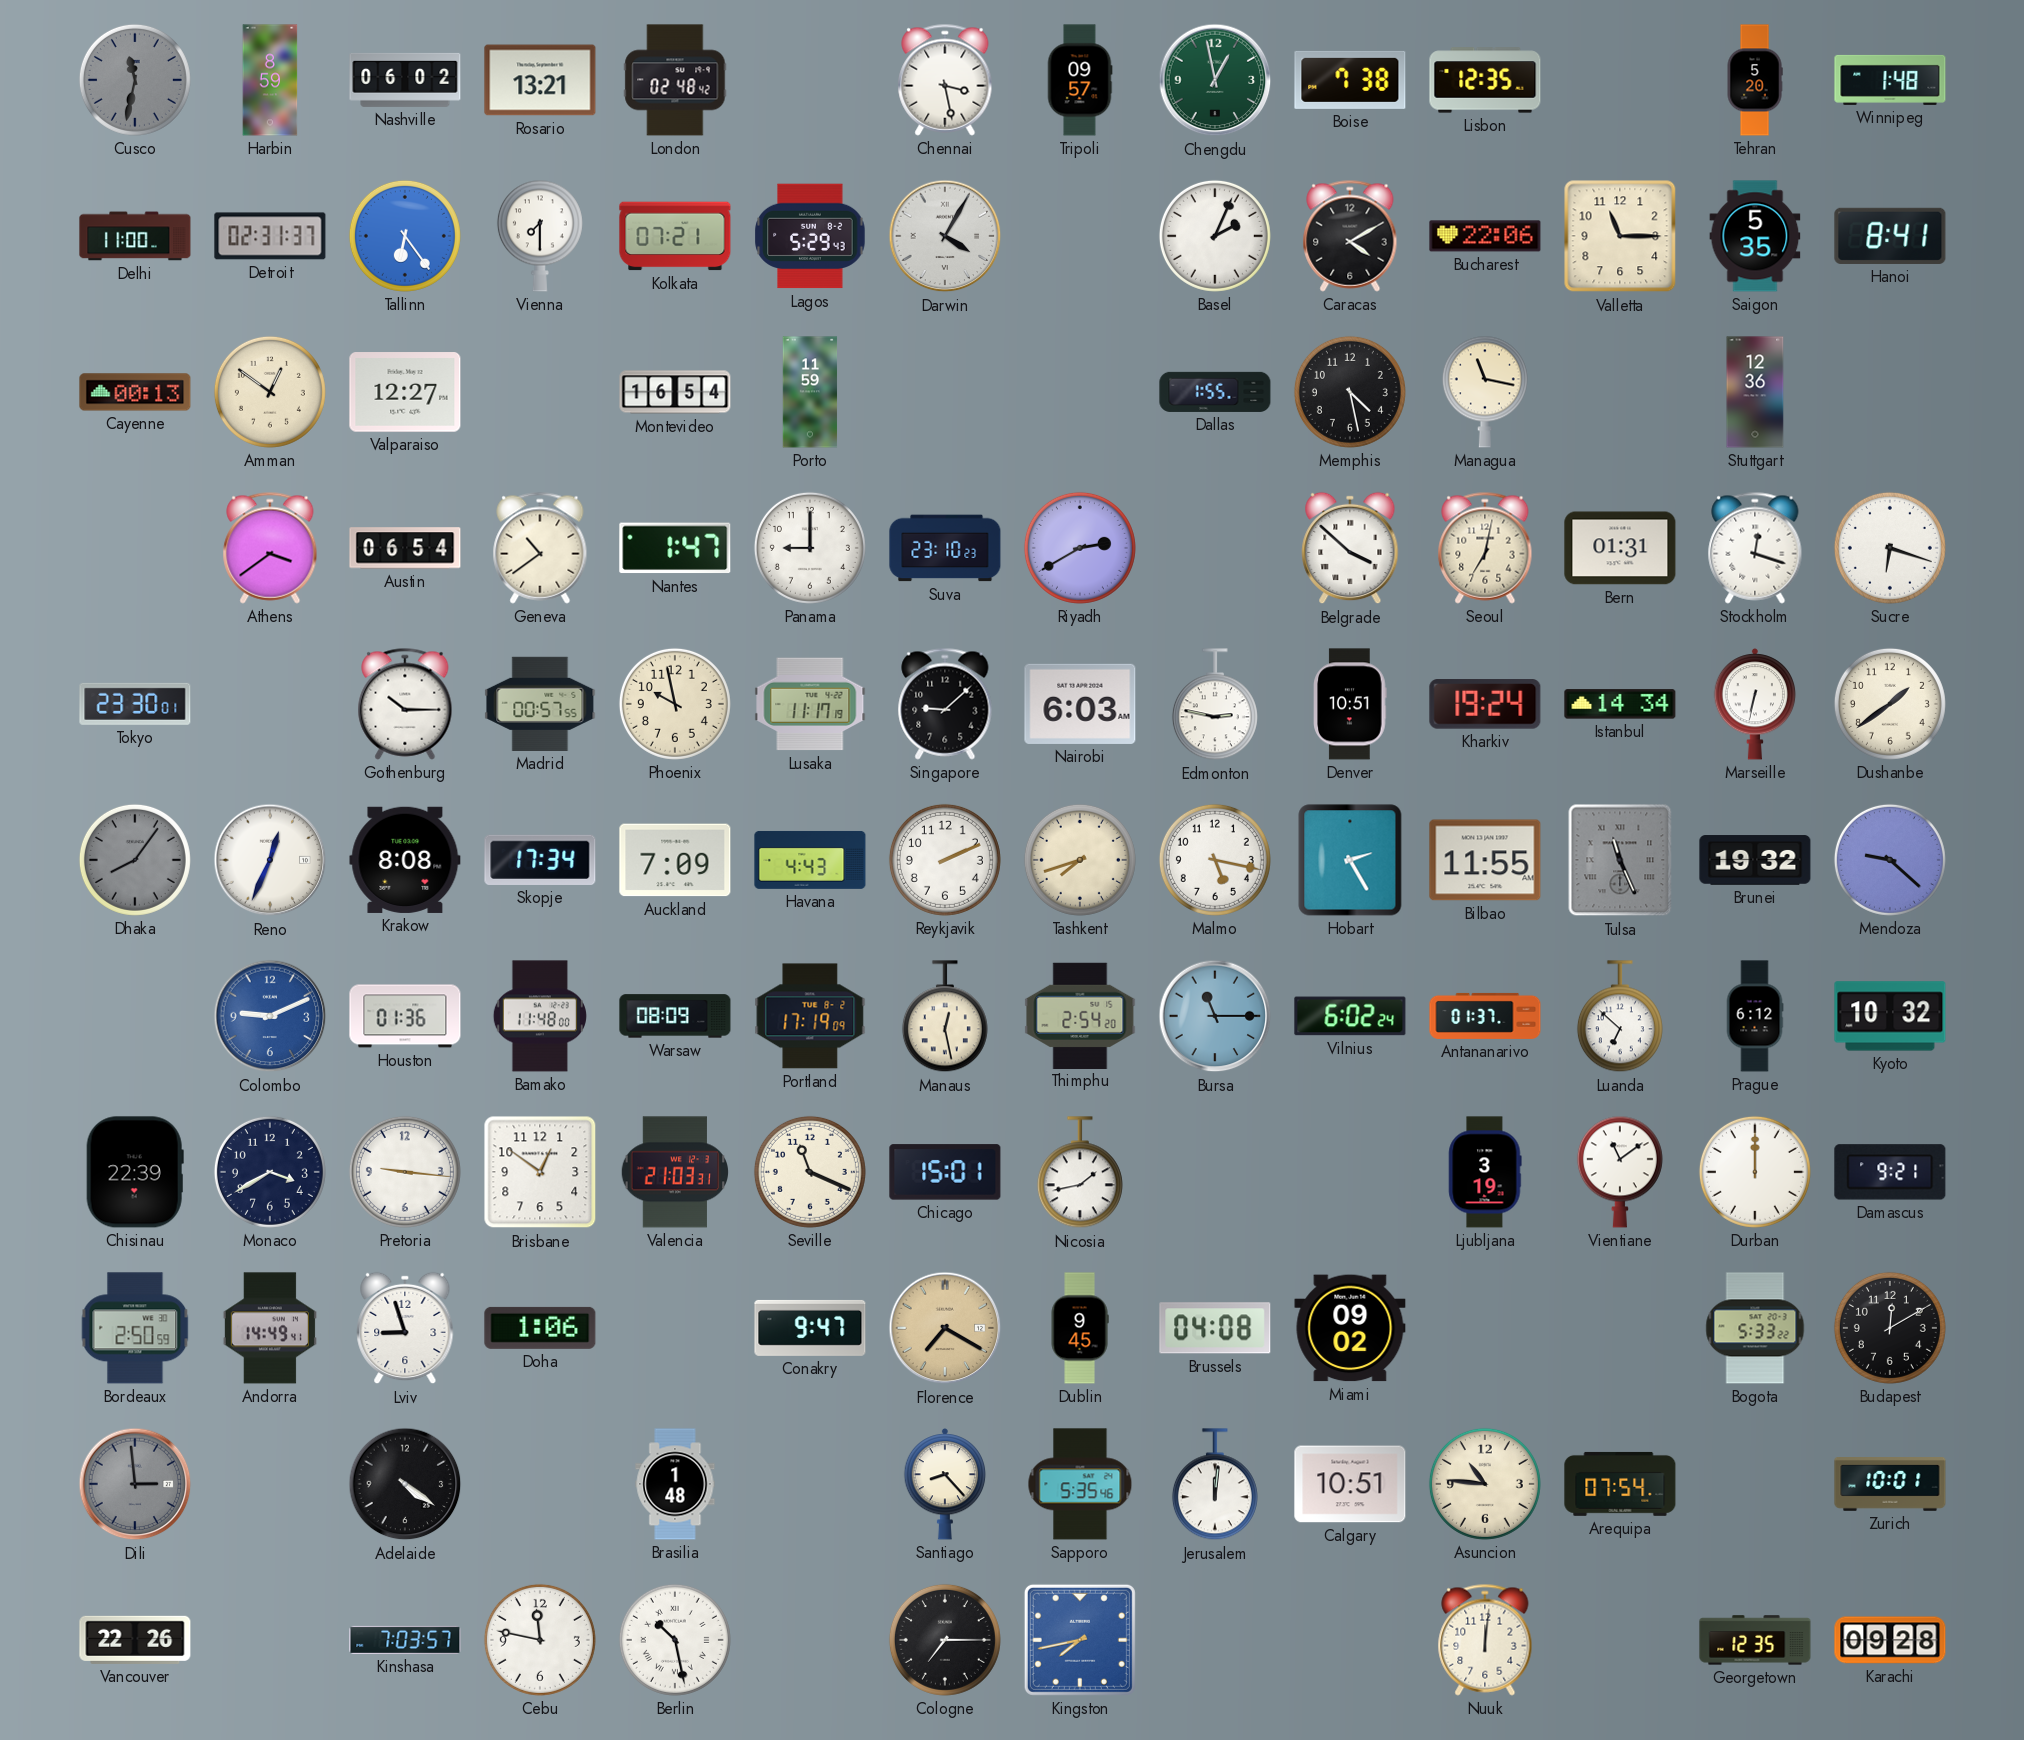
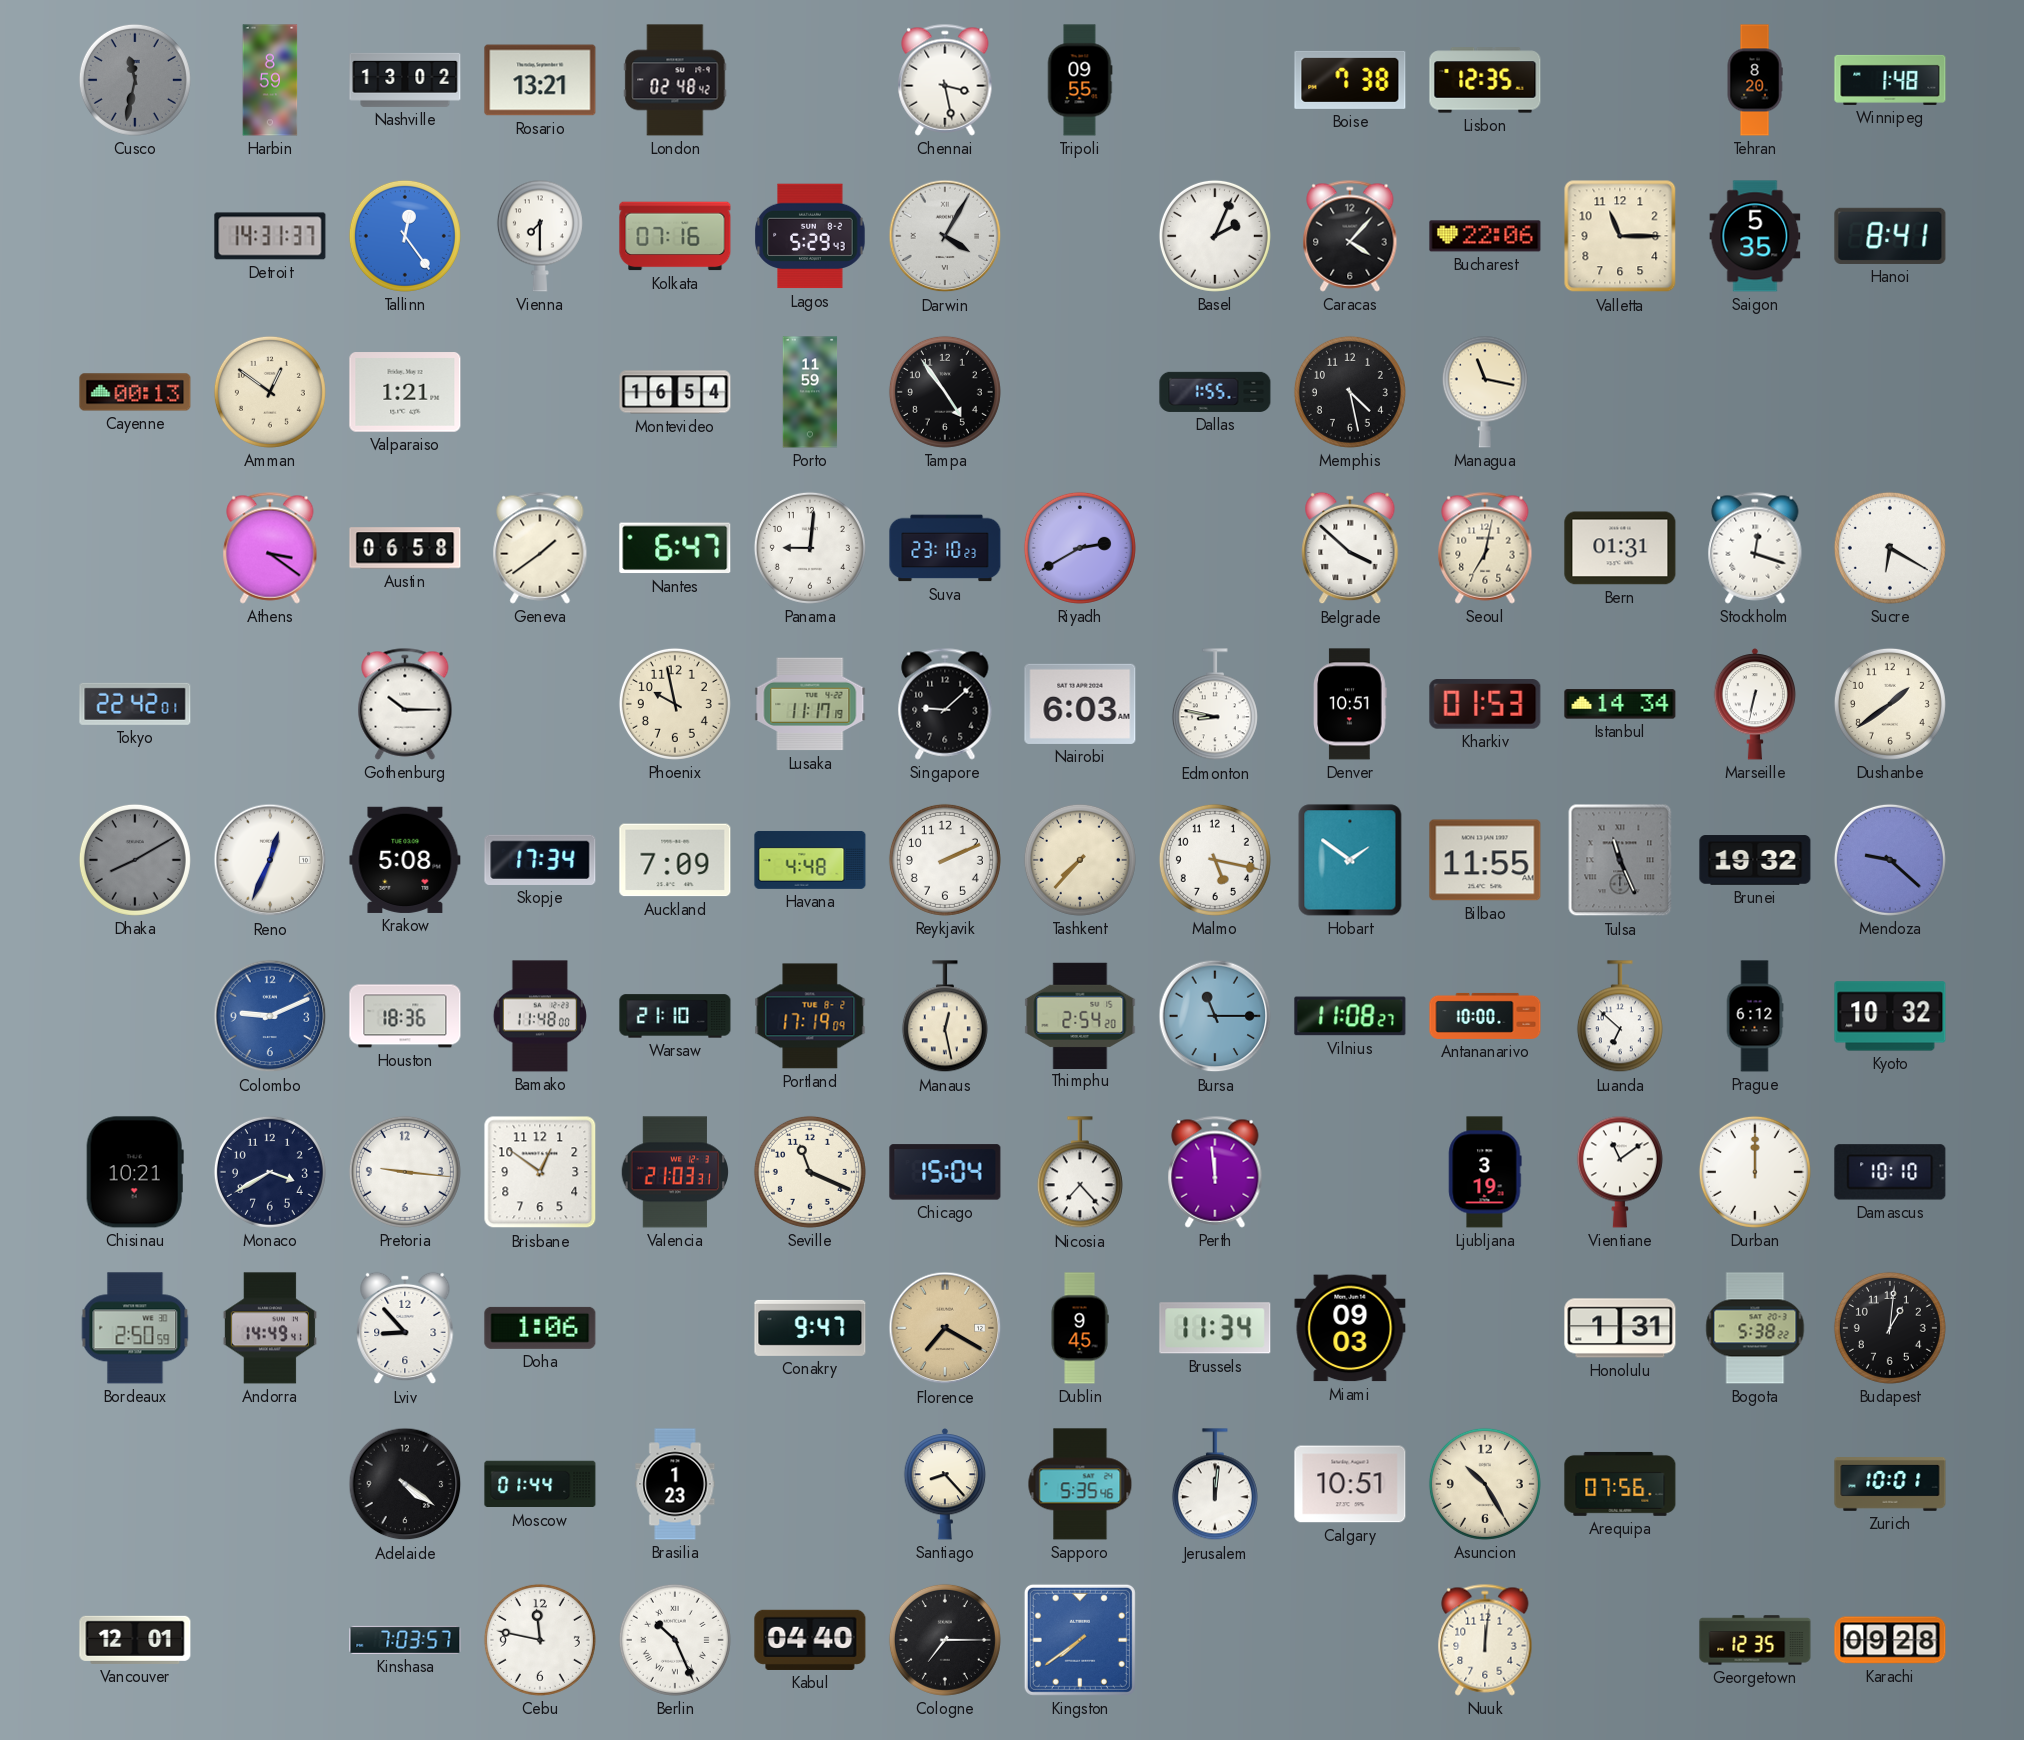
Nashville: 06:02 -> 13:02
Tripoli: 09:57 -> 09:55
Chengdu: 12:58 -> none
Tehran: 5:20 -> 8:20
Delhi: 11:00 -> none
Detroit: 02:31 -> 14:31
Tallinn: 6:24 -> 12:24
Kolkata: 07:21 -> 07:16
Caracas: 4:10 -> 4:07
Valparaiso: 12:27 -> 1:21
Tampa: none -> 4:54
Stuttgart: 12:36 -> none
Athens: 3:39 -> 3:21
Austin: 06:54 -> 06:58
Geneva: 10:39 -> 1:39
Nantes: 1:47 -> 6:47
Panama: 9:00 -> 9:01
Sucre: 6:18 -> 6:20
Tokyo: 23:30 -> 22:42
Madrid: 00:57 -> none
Edmonton: 2:47 -> 8:47
Kharkiv: 19:24 -> 01:53
Dhaka: 8:06 -> 8:10
Krakow: 8:08 -> 5:08
Havana: 4:43 -> 4:48
Tashkent: 7:42 -> 7:37
Hobart: 2:25 -> 1:51
Houston: 01:36 -> 18:36
Warsaw: 08:09 -> 21:10
Vilnius: 6:02 -> 11:08
Antananarivo: 01:37 -> 10:00
Chisinau: 22:39 -> 10:21
Chicago: 15:01 -> 15:04
Nicosia: 1:43 -> 7:23
Perth: none -> 11:59
Damascus: 9:21 -> 10:10
Lviv: 8:57 -> 8:53
Brussels: 04:08 -> 11:34
Miami: 09:02 -> 09:03
Honolulu: none -> 1:31
Bogota: 5:33 -> 5:38
Budapest: 12:10 -> 1:01
Dili: 2:59 -> none
Moscow: none -> 01:44
Brasilia: 1:48 -> 1:23
Asuncion: 10:46 -> 10:25
Arequipa: 07:54 -> 07:56
Vancouver: 22:26 -> 12:01
Berlin: 10:28 -> 10:26
Kabul: none -> 04:40
Kingston: 7:43 -> 7:39
